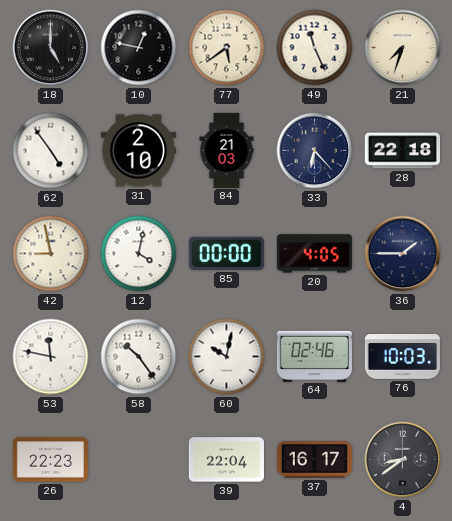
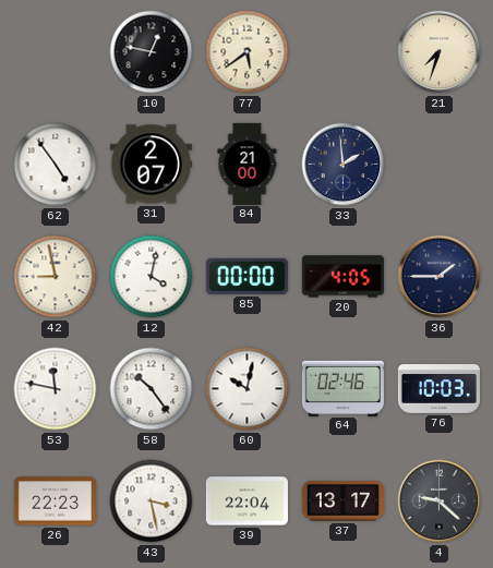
18: 5:00 -> none
49: 11:26 -> none
31: 2:10 -> 2:07
84: 21:03 -> 21:00
33: 6:23 -> 1:59
28: 22:18 -> none
43: none -> 3:28
37: 16:17 -> 13:17
4: 8:39 -> 9:22
